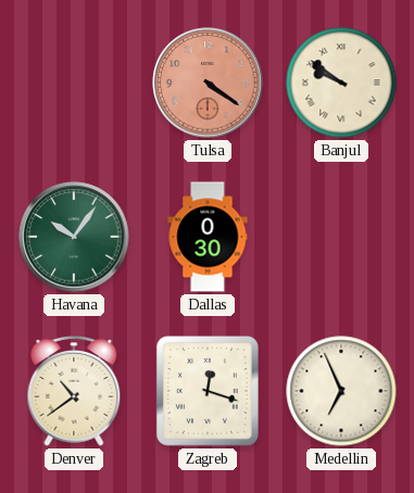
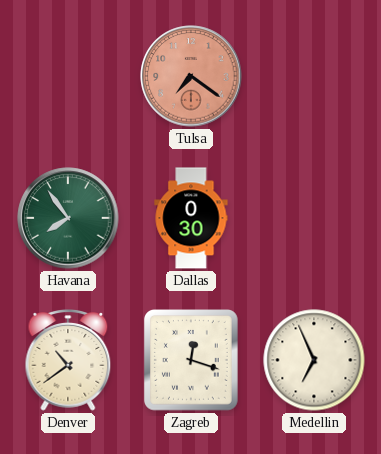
Tulsa: 4:21 -> 7:21
Banjul: 9:51 -> none
Havana: 10:06 -> 7:54
